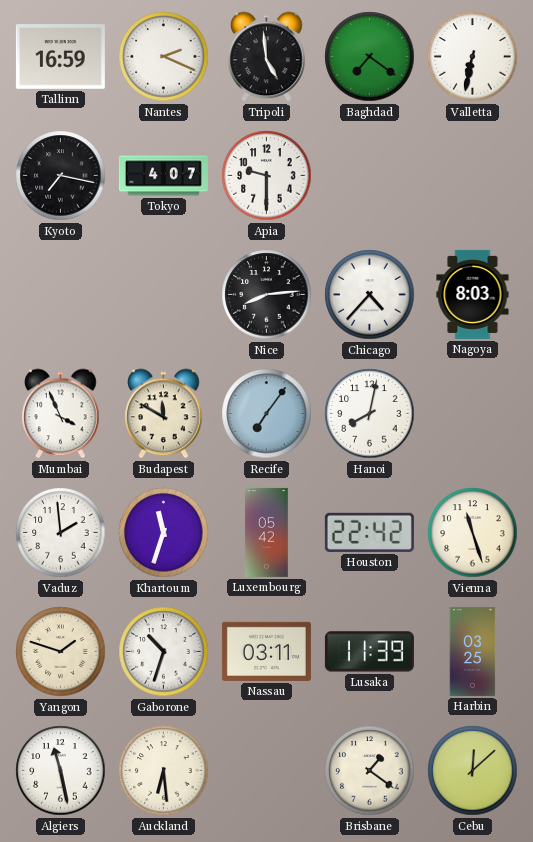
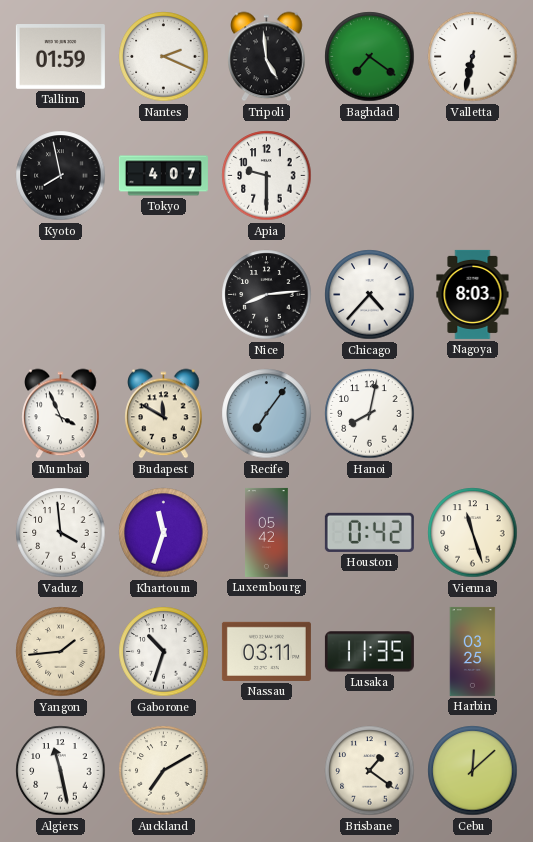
Tallinn: 16:59 -> 01:59
Kyoto: 7:17 -> 7:58
Vaduz: 1:59 -> 3:59
Houston: 22:42 -> 0:42
Yangon: 1:48 -> 1:44
Lusaka: 11:39 -> 11:35
Auckland: 6:29 -> 7:10
